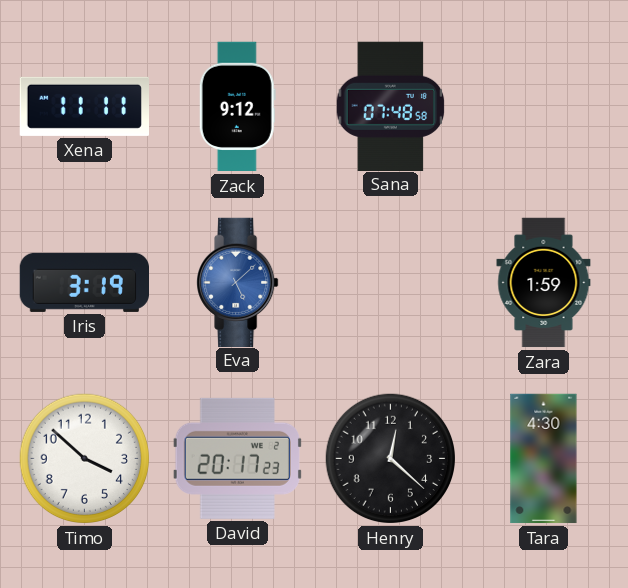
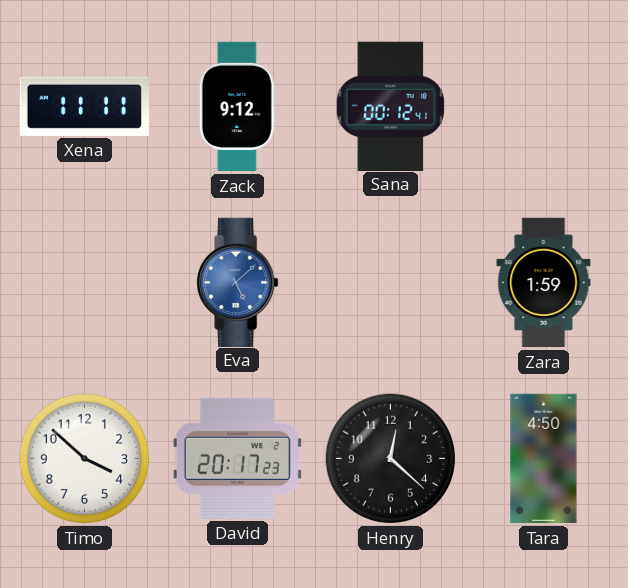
Sana: 07:48 -> 00:12
Iris: 3:19 -> none
Tara: 4:30 -> 4:50
